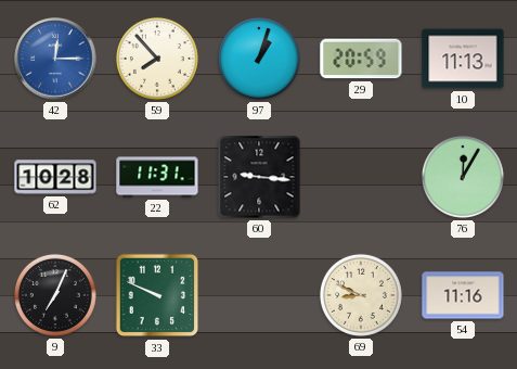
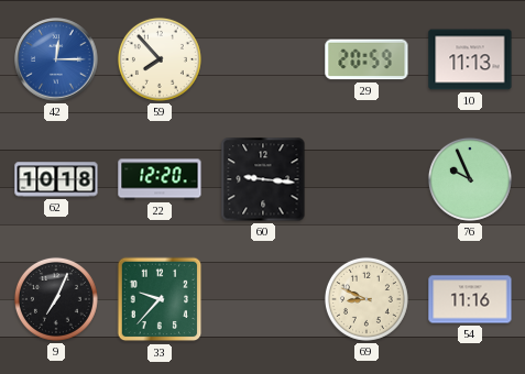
97: 1:03 -> none
62: 10:28 -> 10:18
22: 11:31 -> 12:20
76: 12:05 -> 9:56
33: 9:49 -> 9:37
